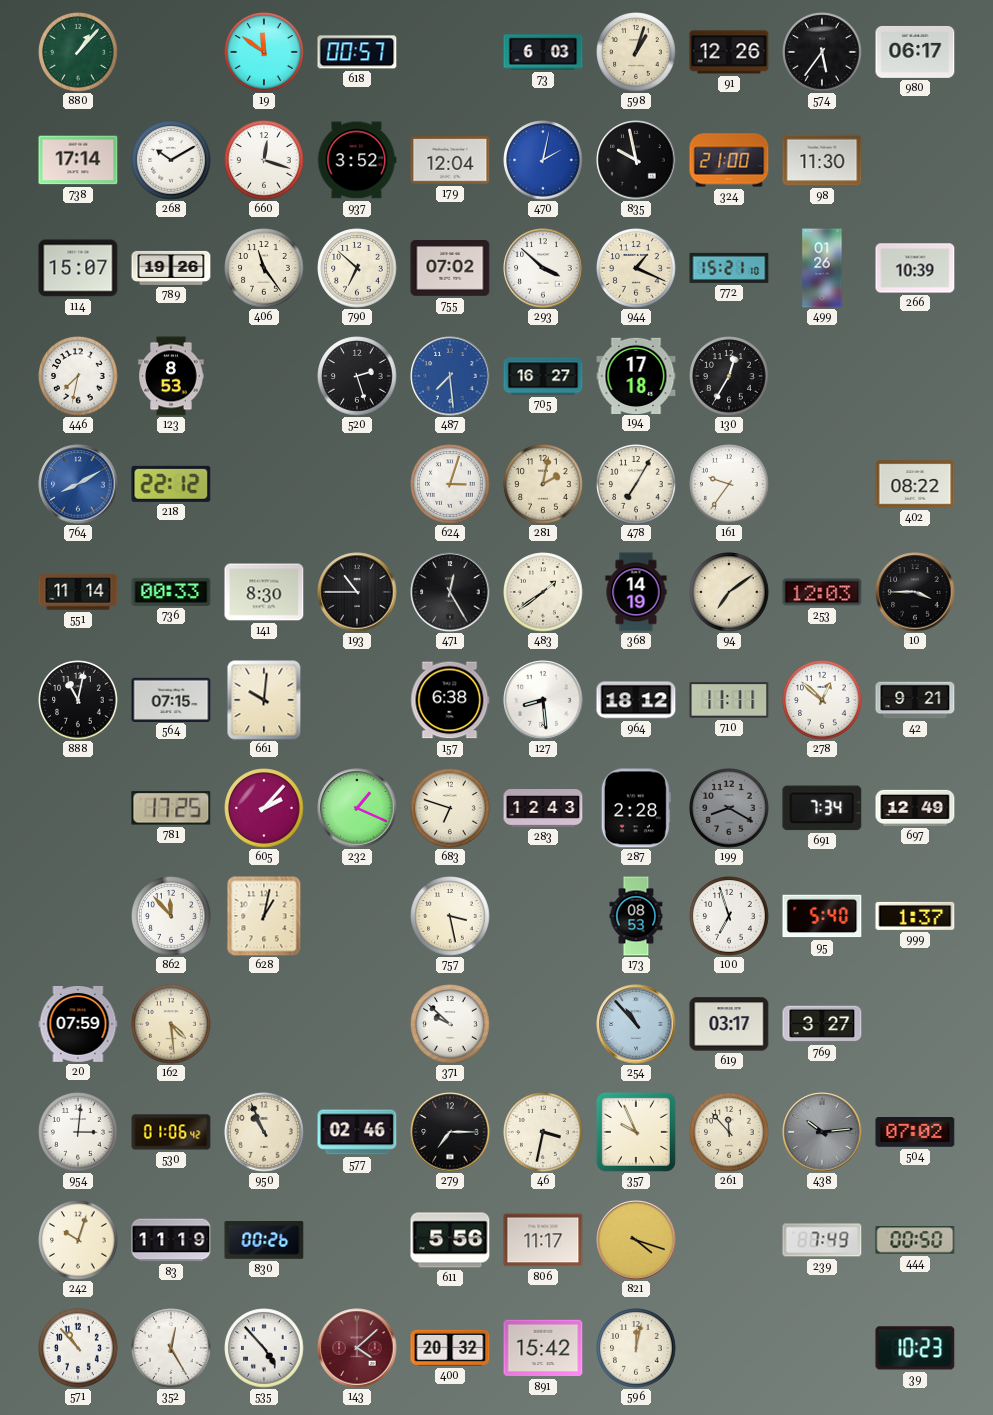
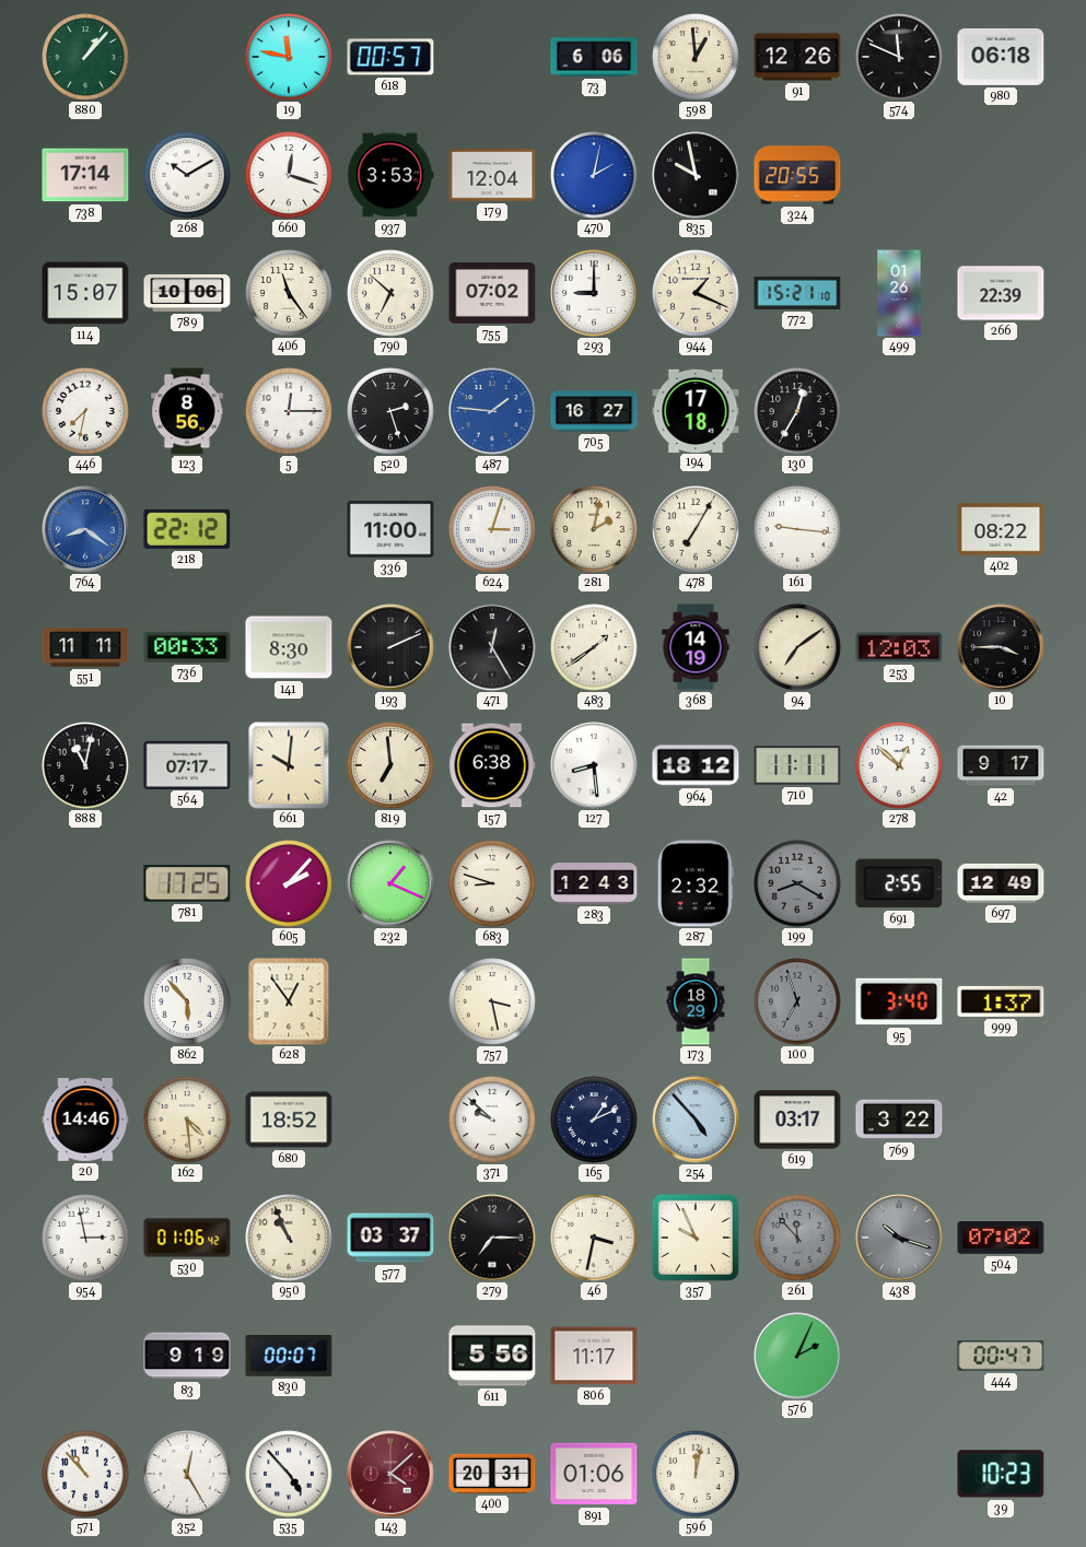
19: 11:51 -> 11:47
73: 6:03 -> 6:06
598: 1:03 -> 12:59
574: 5:36 -> 11:49
980: 06:17 -> 06:18
937: 3:52 -> 3:53
324: 21:00 -> 20:55
98: 11:30 -> none
789: 19:26 -> 10:06
293: 3:52 -> 9:00
266: 10:39 -> 22:39
123: 8:53 -> 8:56
5: none -> 12:15
487: 7:29 -> 1:46
764: 8:10 -> 8:21
336: none -> 11:00
161: 9:36 -> 9:16
551: 11:14 -> 11:11
193: 10:45 -> 2:11
564: 07:15 -> 07:17
819: none -> 6:59
42: 9:21 -> 9:17
683: 6:48 -> 8:48
287: 2:28 -> 2:32
691: 7:34 -> 2:55
862: 11:53 -> 5:53
628: 1:02 -> 12:54
173: 08:53 -> 18:29
100 dial: white -> grey
95: 5:40 -> 3:40
20: 07:59 -> 14:46
680: none -> 18:52
165: none -> 1:11
254: 10:53 -> 4:53
769: 3:27 -> 3:22
954: 3:01 -> 2:58
577: 02:46 -> 03:37
261 dial: cream -> grey
438: 10:14 -> 10:18
242: 10:03 -> none
83: 11:19 -> 9:19
830: 00:26 -> 00:07
821: 4:18 -> none
576: none -> 2:04
239: 7:49 -> none
444: 00:50 -> 00:47
400: 20:32 -> 20:31
891: 15:42 -> 01:06
